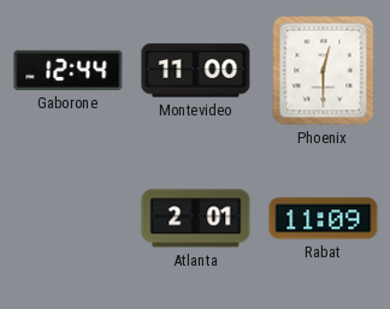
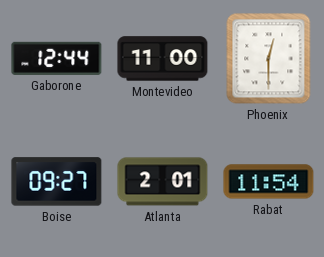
Boise: none -> 09:27
Rabat: 11:09 -> 11:54
